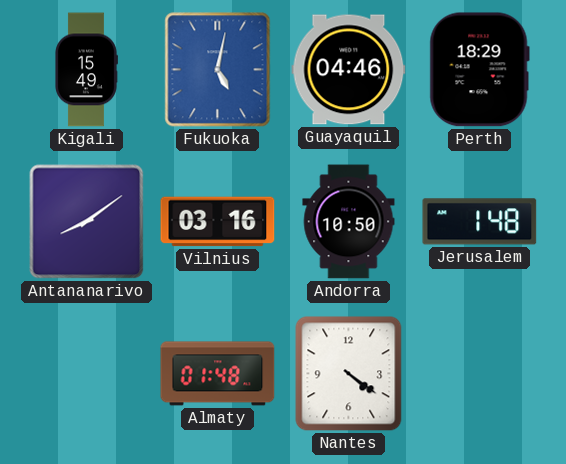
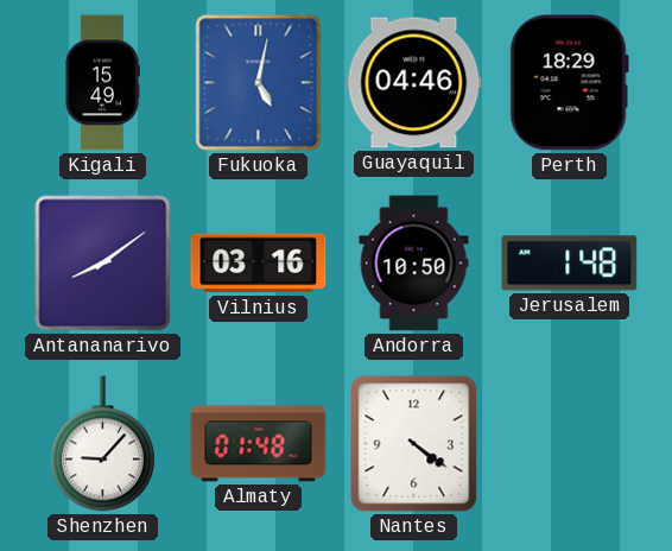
Shenzhen: none -> 9:07
